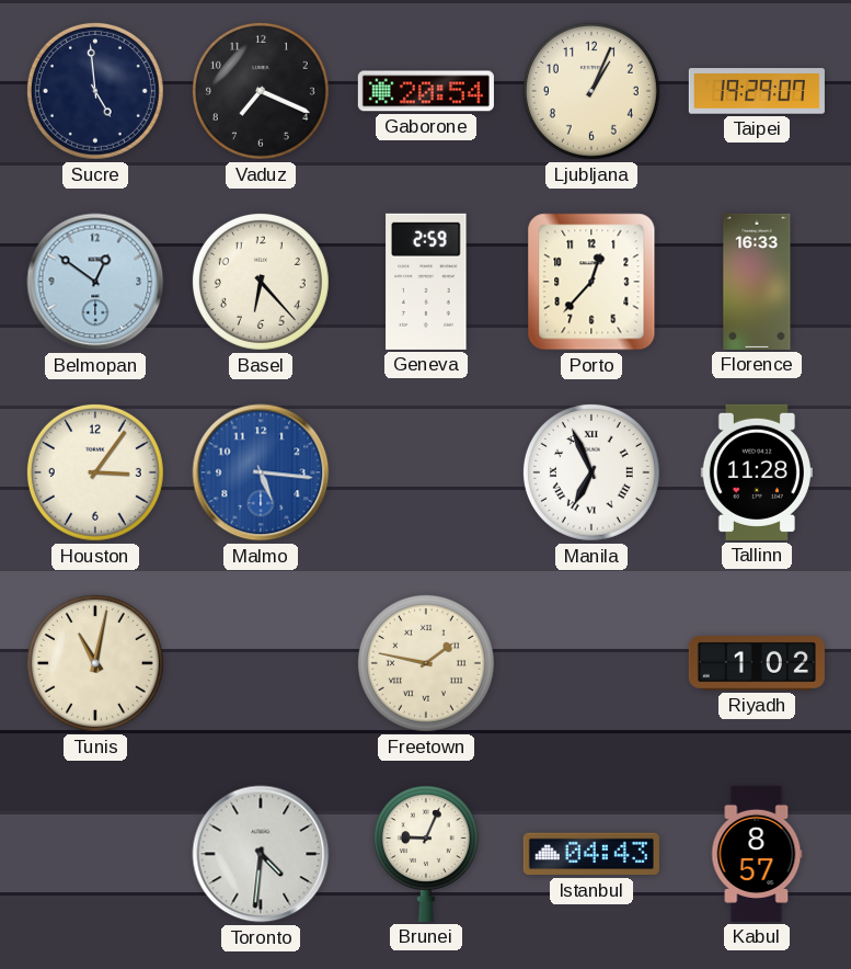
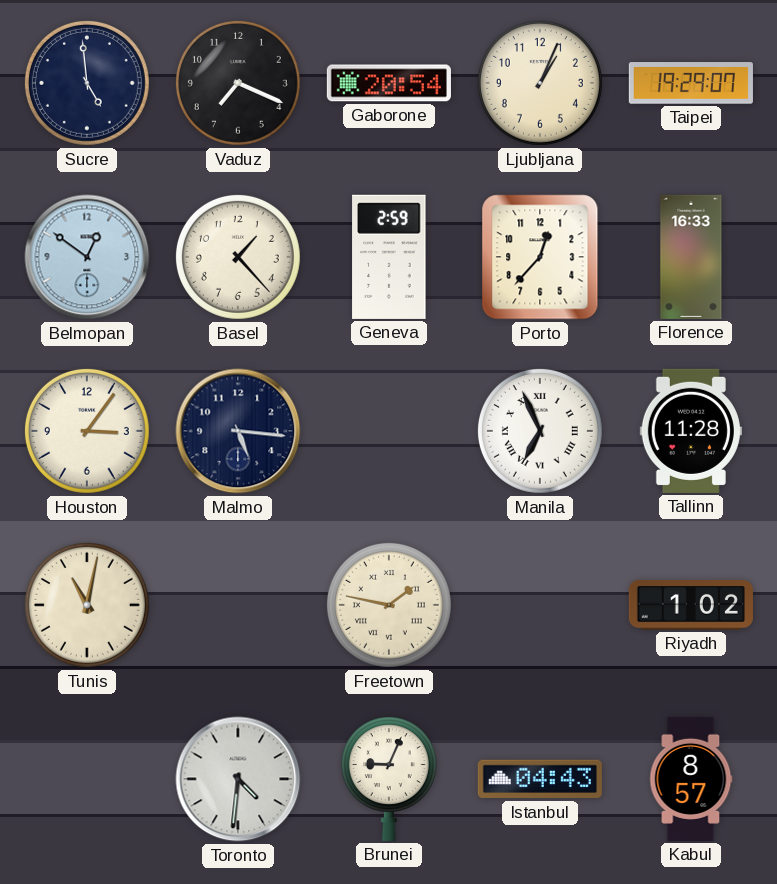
Basel: 6:23 -> 1:23
Malmo dial: blue -> navy
